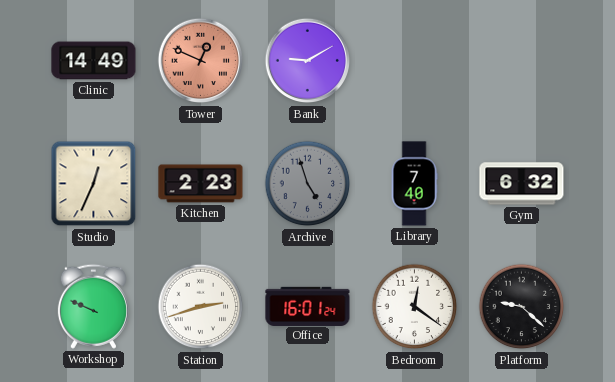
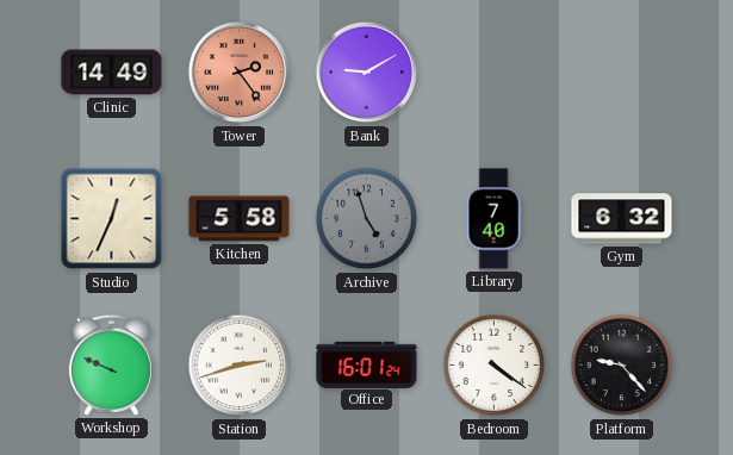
Tower: 12:49 -> 2:24
Kitchen: 2:23 -> 5:58
Bedroom: 12:21 -> 4:21
Platform: 9:22 -> 9:23
